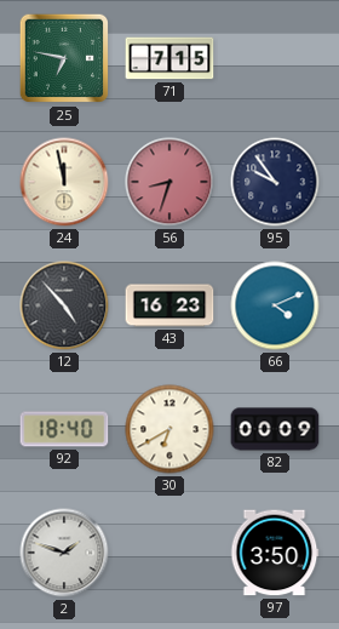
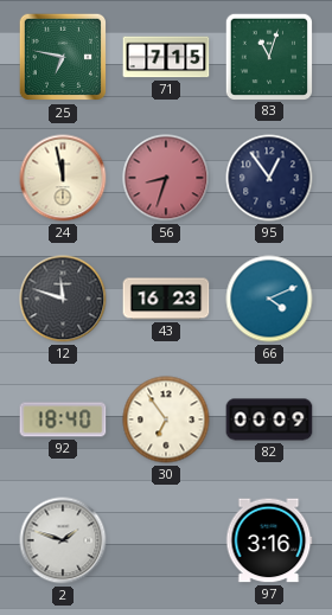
83: none -> 11:03
95: 9:54 -> 12:54
12: 4:53 -> 11:48
30: 6:40 -> 6:54
97: 3:50 -> 3:16
